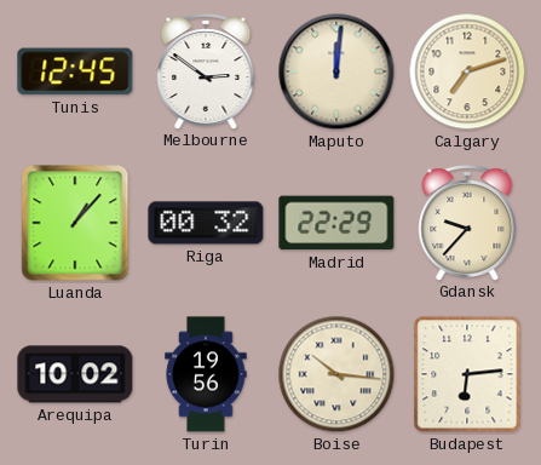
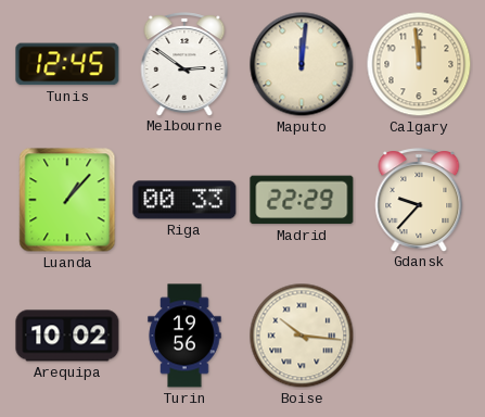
Calgary: 7:12 -> 11:59
Riga: 00:32 -> 00:33
Budapest: 6:14 -> none
